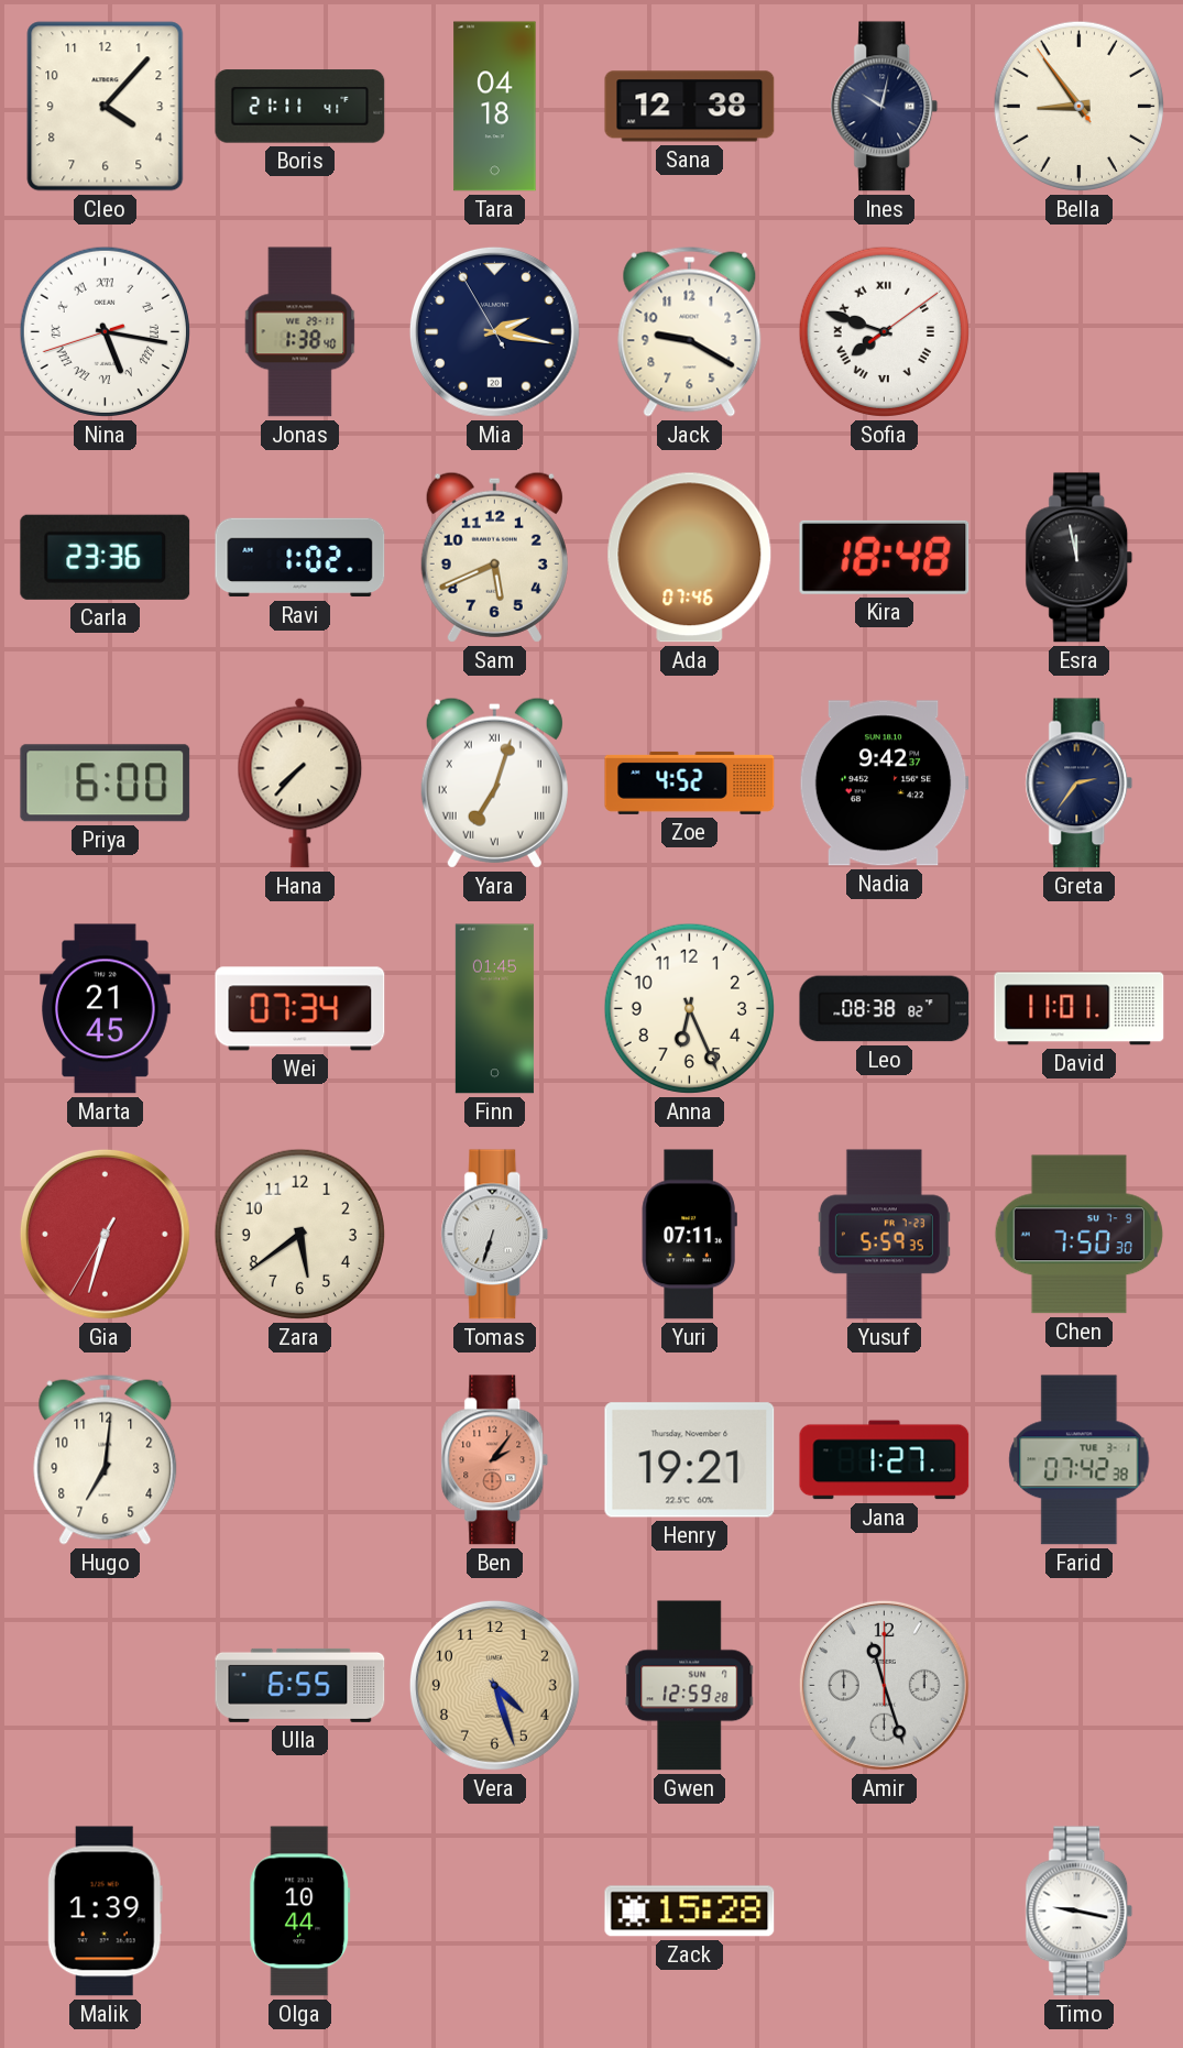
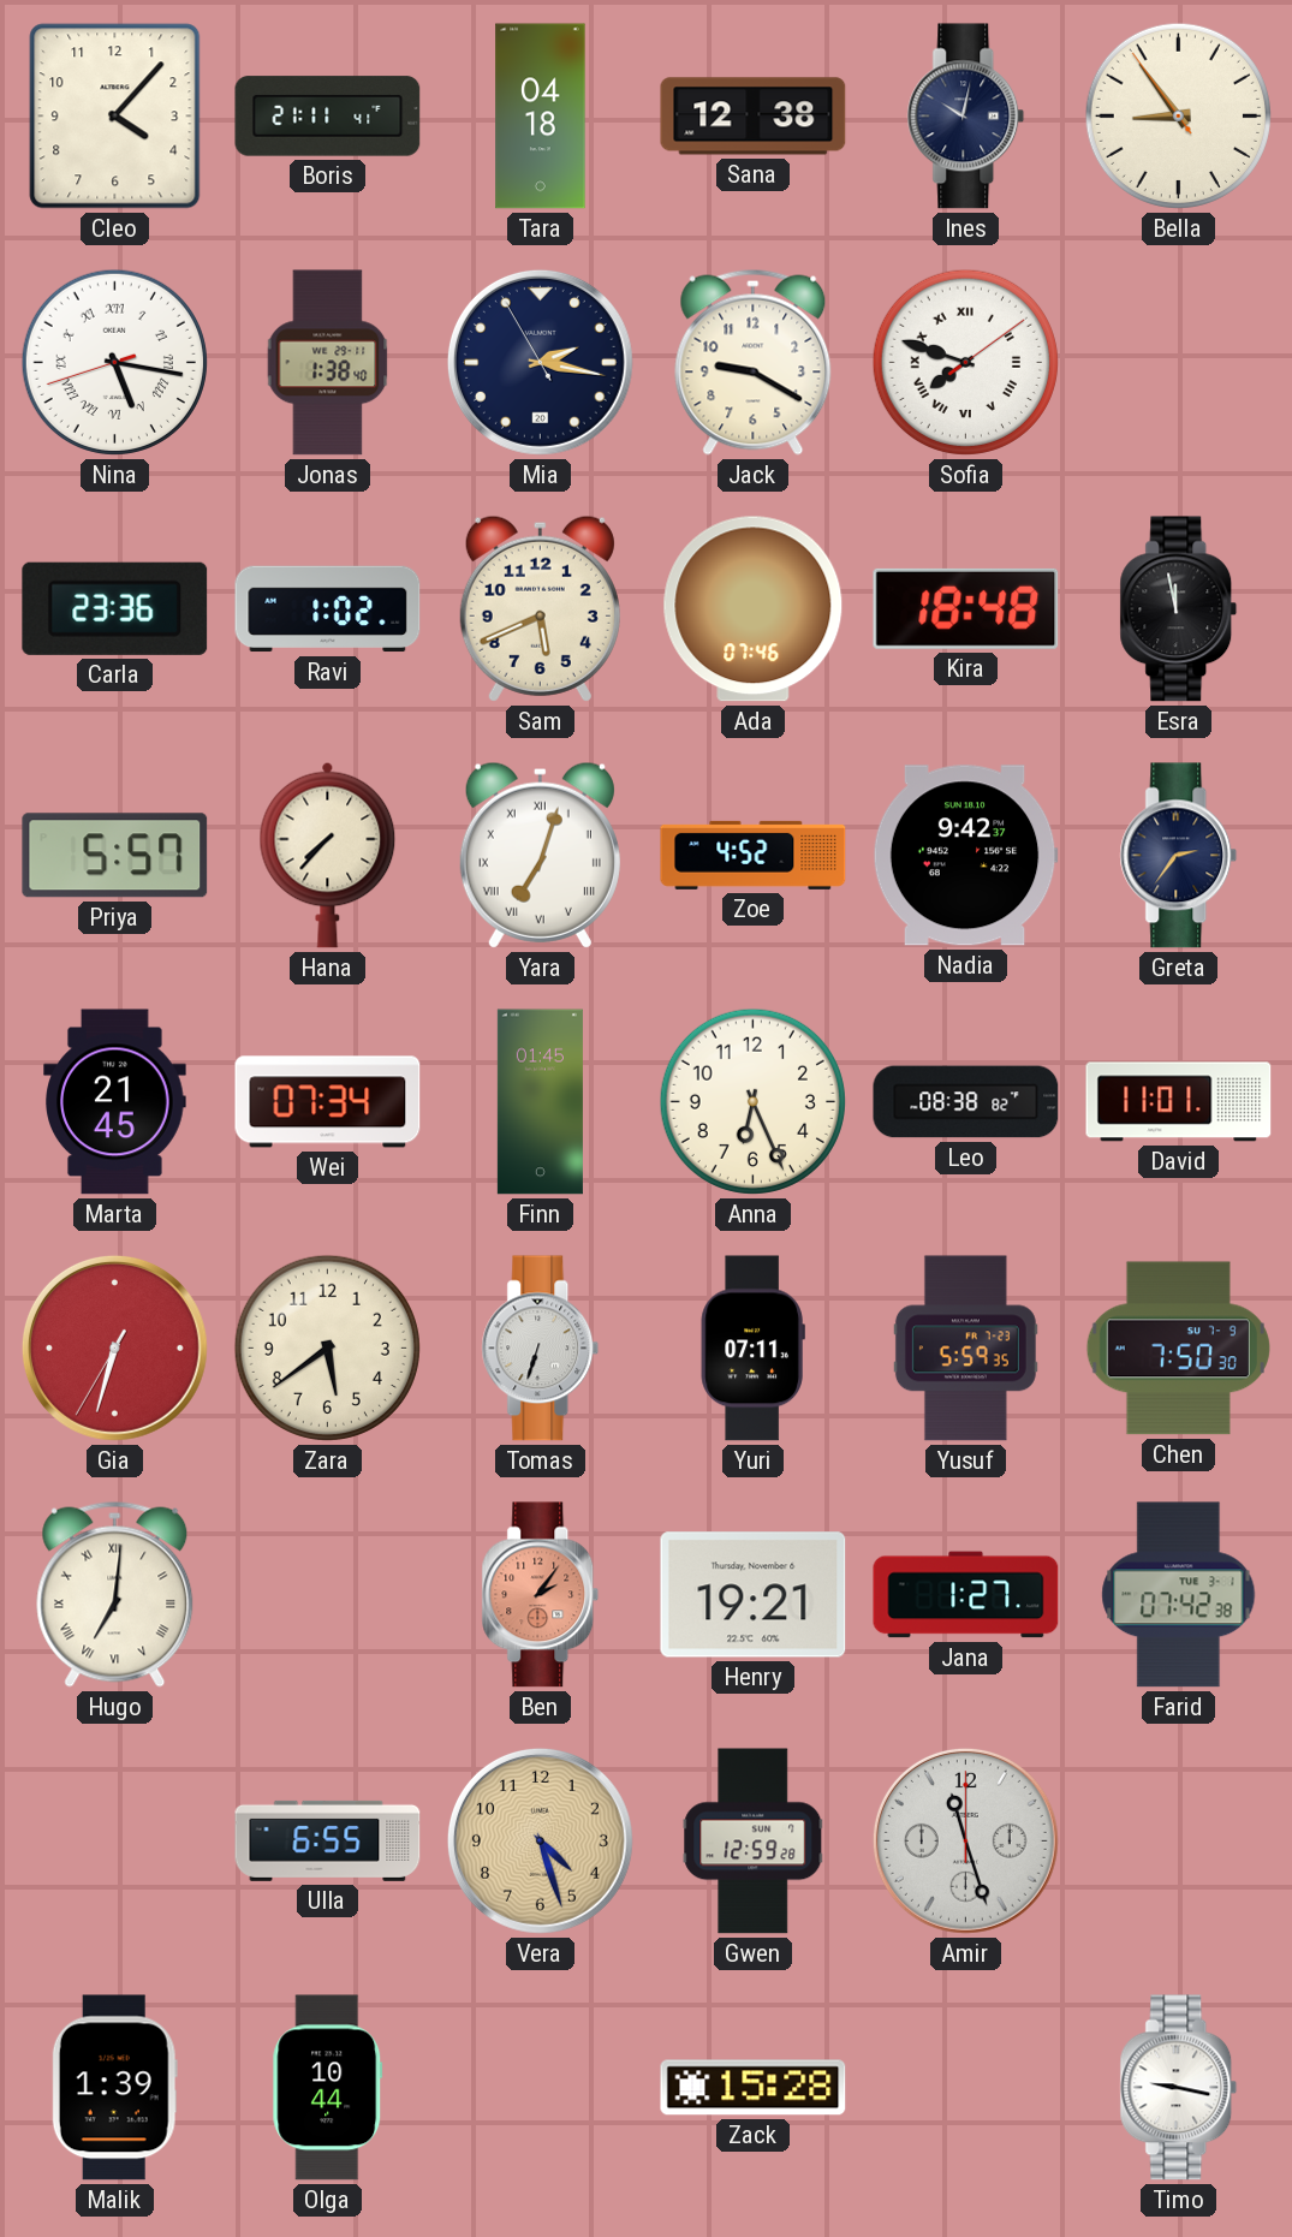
Priya: 6:00 -> 5:57
Hugo numerals: Arabic -> Roman
